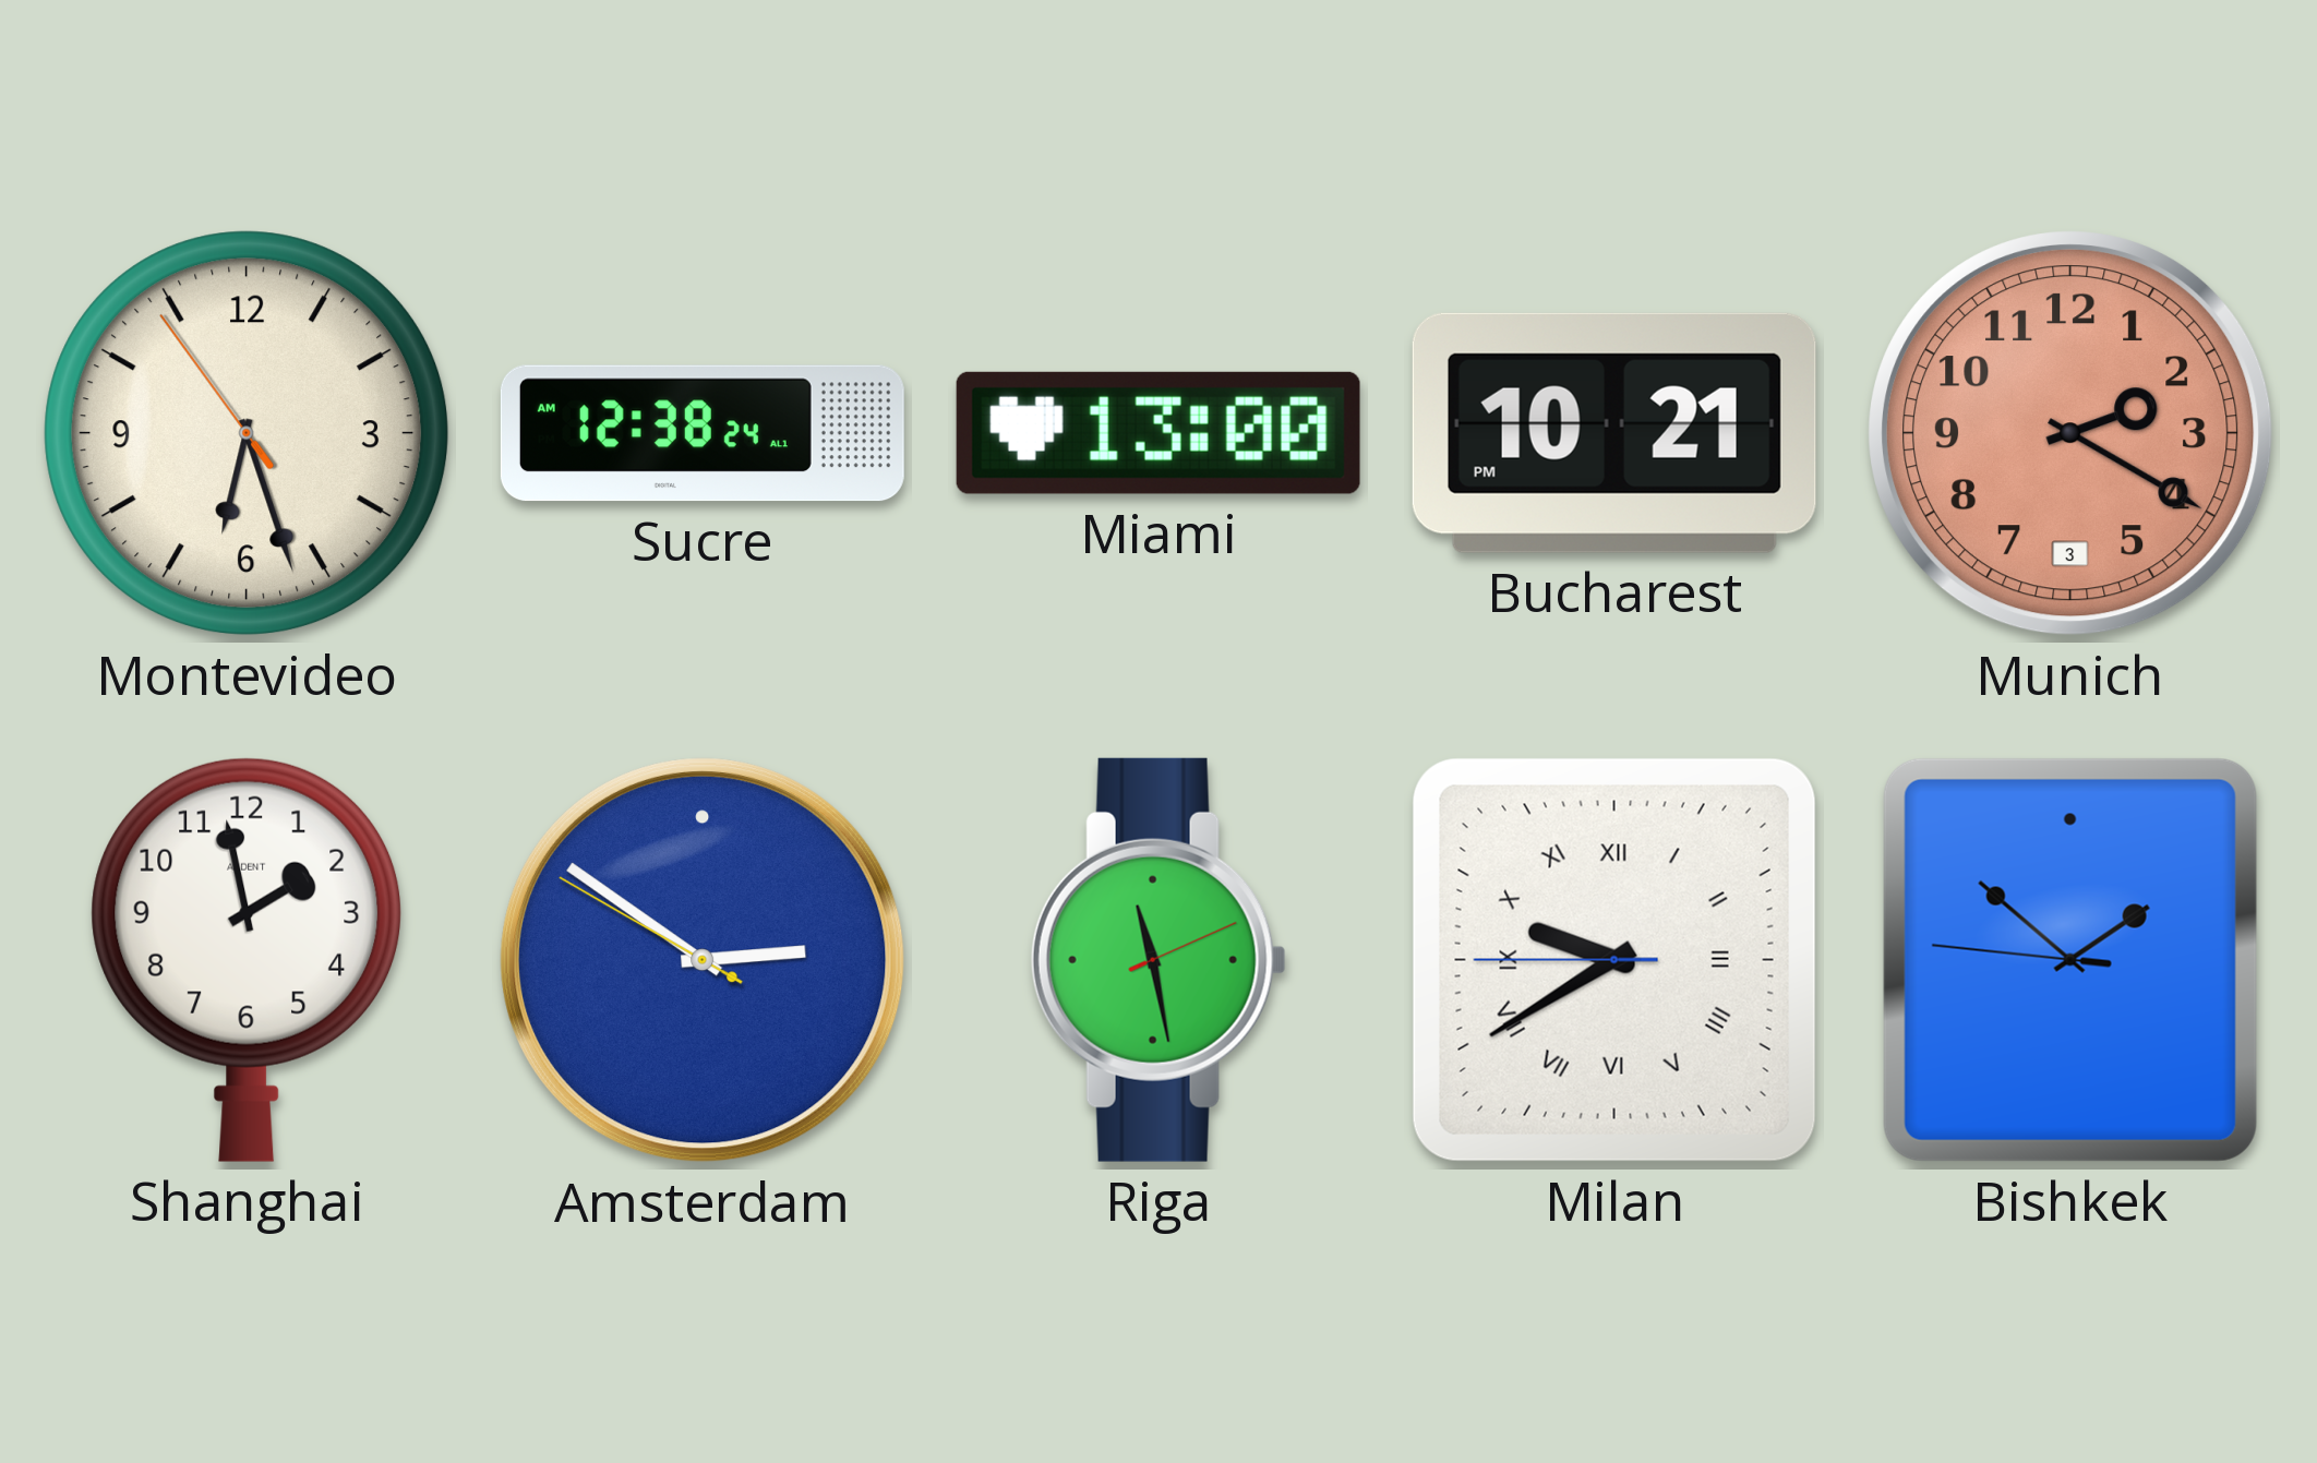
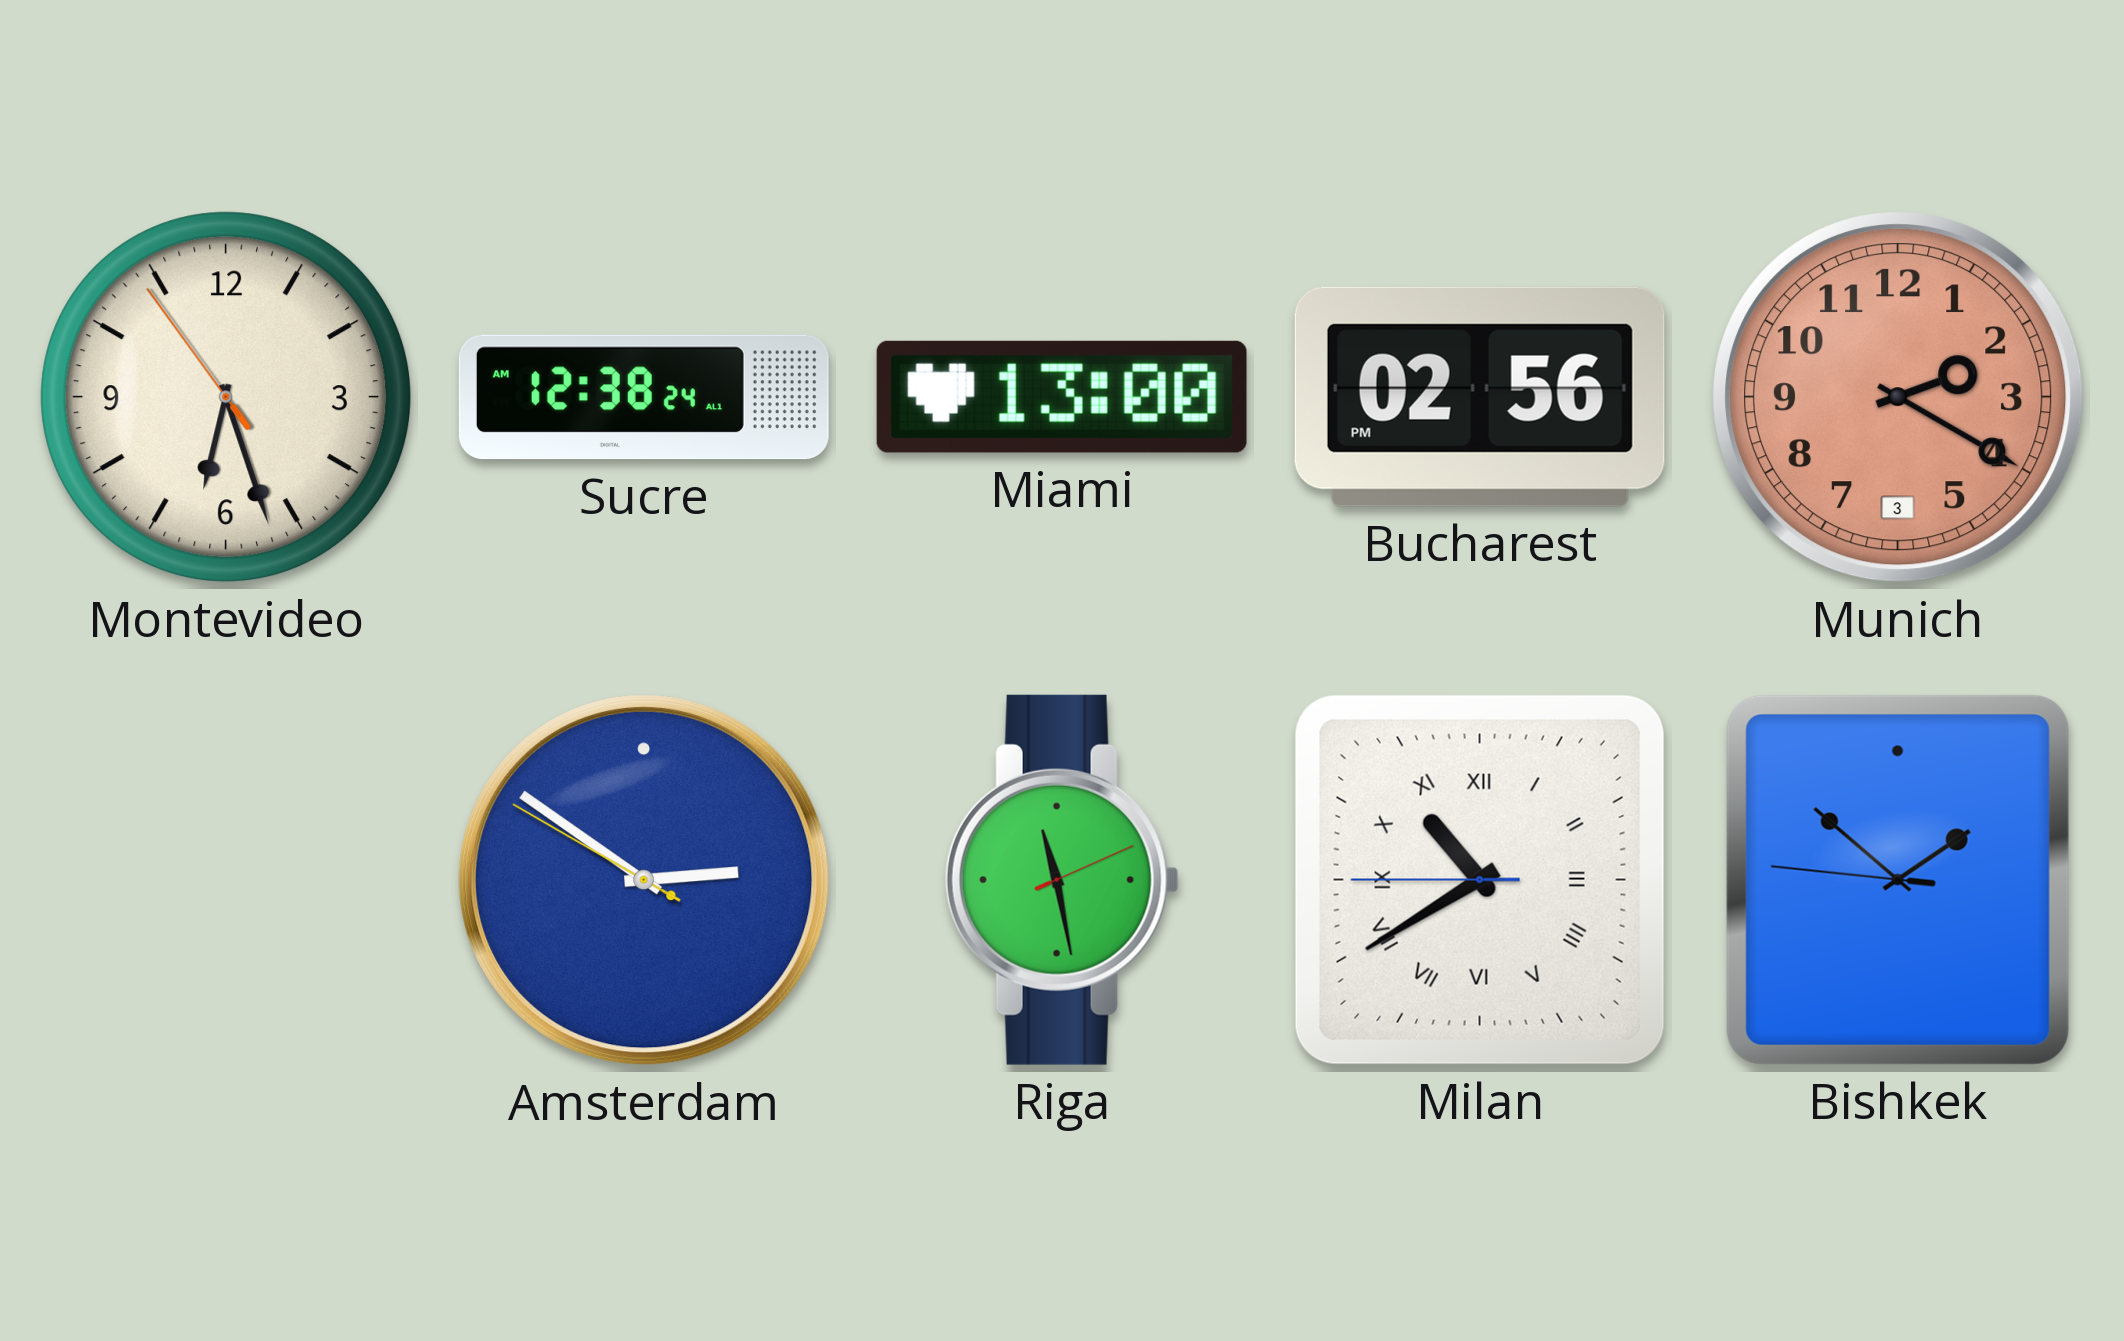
Bucharest: 10:21 -> 02:56
Shanghai: 1:58 -> none
Milan: 9:39 -> 10:39
